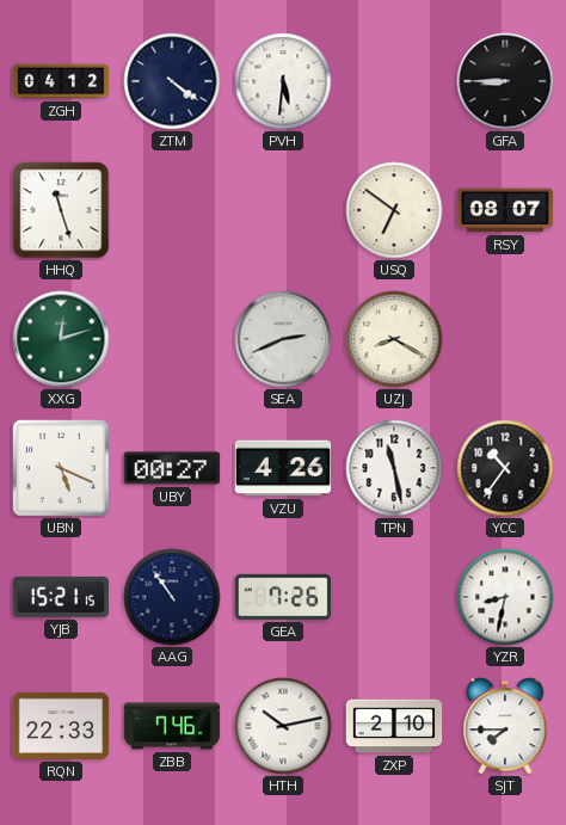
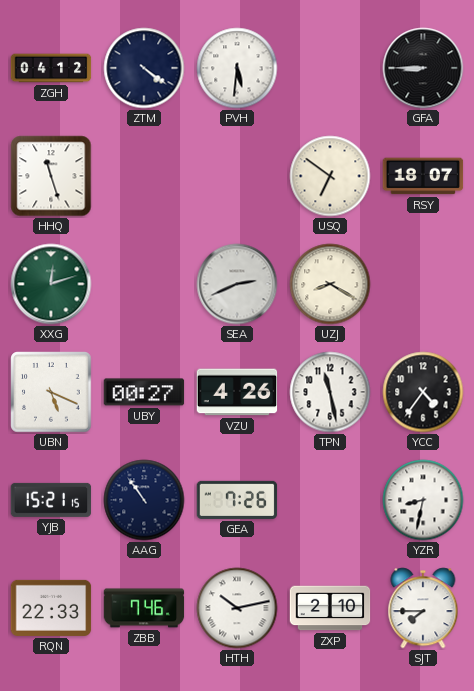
RSY: 08:07 -> 18:07
YCC: 10:36 -> 4:36
